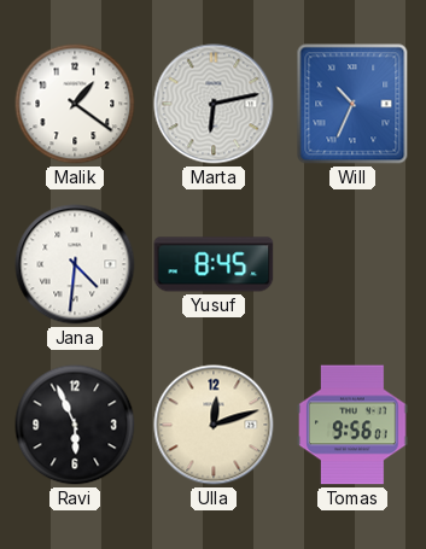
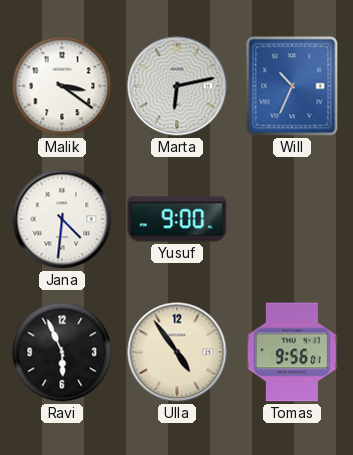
Malik: 1:21 -> 3:21
Yusuf: 8:45 -> 9:00
Ulla: 12:12 -> 4:54
